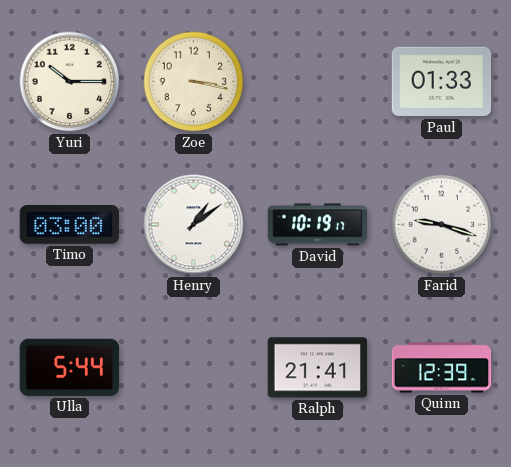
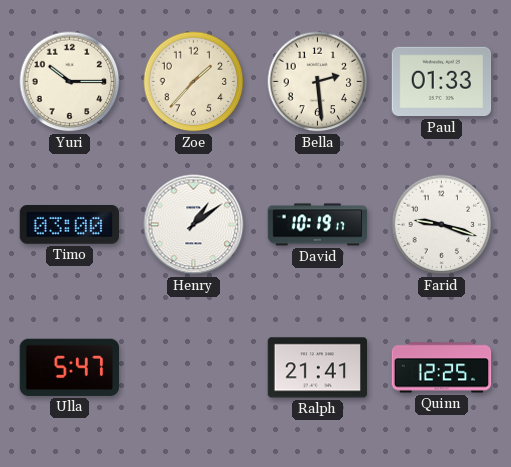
Zoe: 3:17 -> 1:37
Bella: none -> 2:29
Ulla: 5:44 -> 5:47
Quinn: 12:39 -> 12:25
